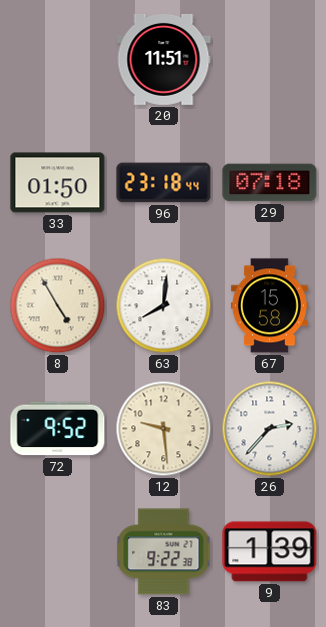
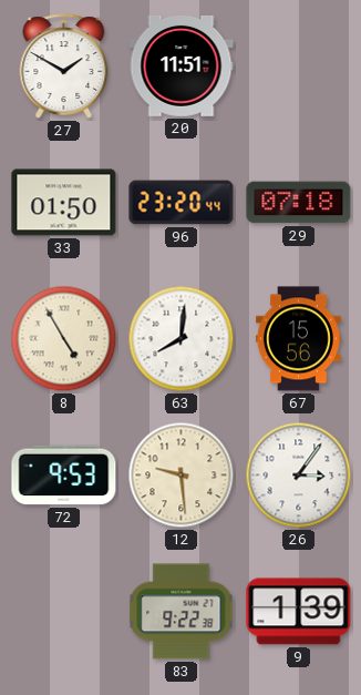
27: none -> 1:50
96: 23:18 -> 23:20
67: 15:58 -> 15:56
72: 9:52 -> 9:53
26: 2:37 -> 3:06
